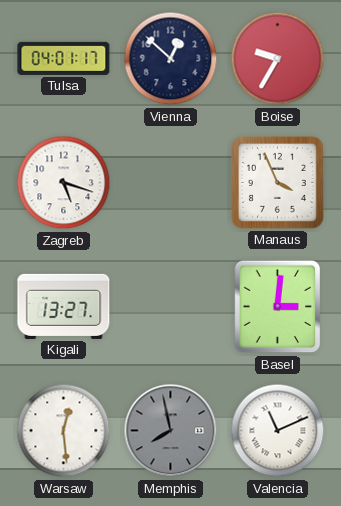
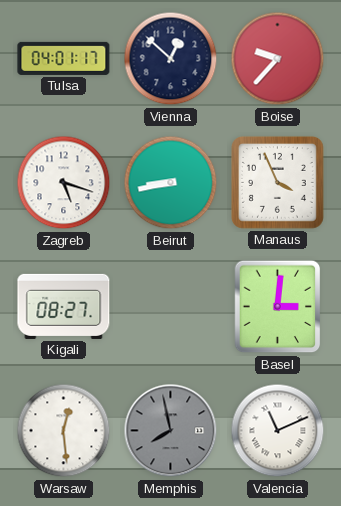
Boise: 9:35 -> 9:37
Beirut: none -> 8:43
Kigali: 13:27 -> 08:27
